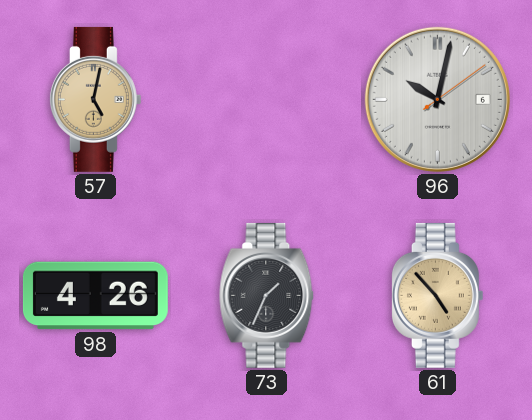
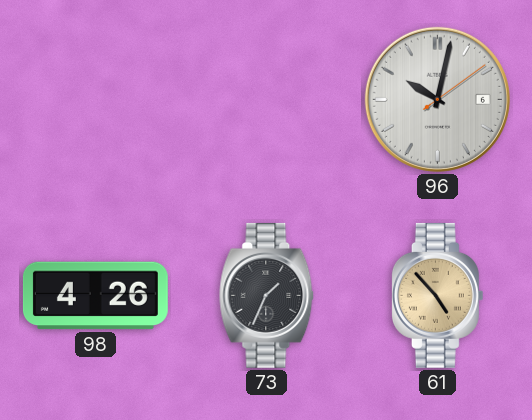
57: 5:02 -> none
